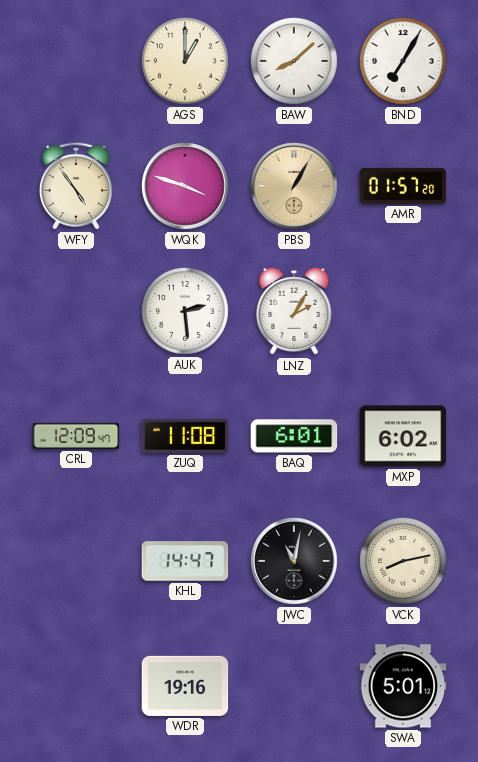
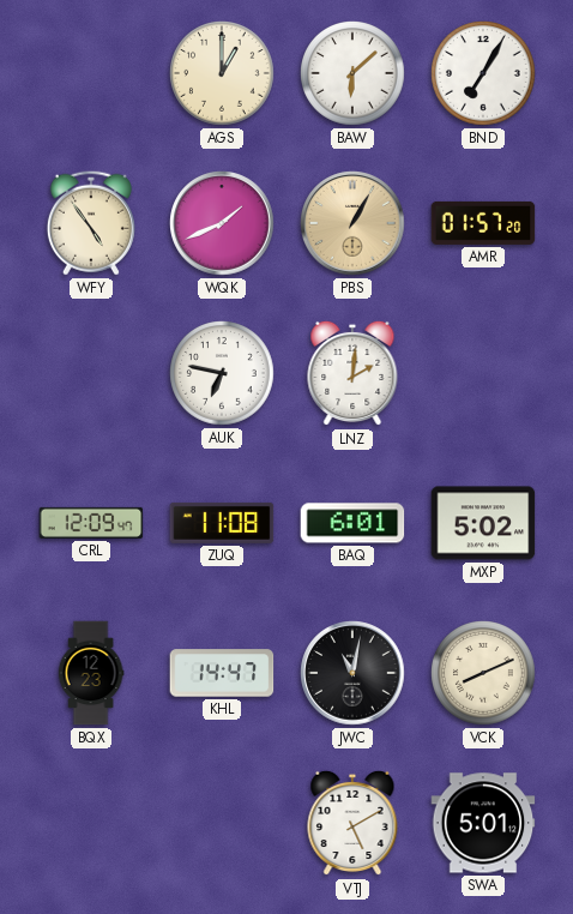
BAW: 8:08 -> 6:08
WQK: 3:48 -> 1:41
AUK: 2:29 -> 6:47
LNZ: 2:05 -> 2:01
MXP: 6:02 -> 5:02
BQX: none -> 12:23
VCK: 8:13 -> 8:11
WDR: 19:16 -> none
VTJ: none -> 5:10
